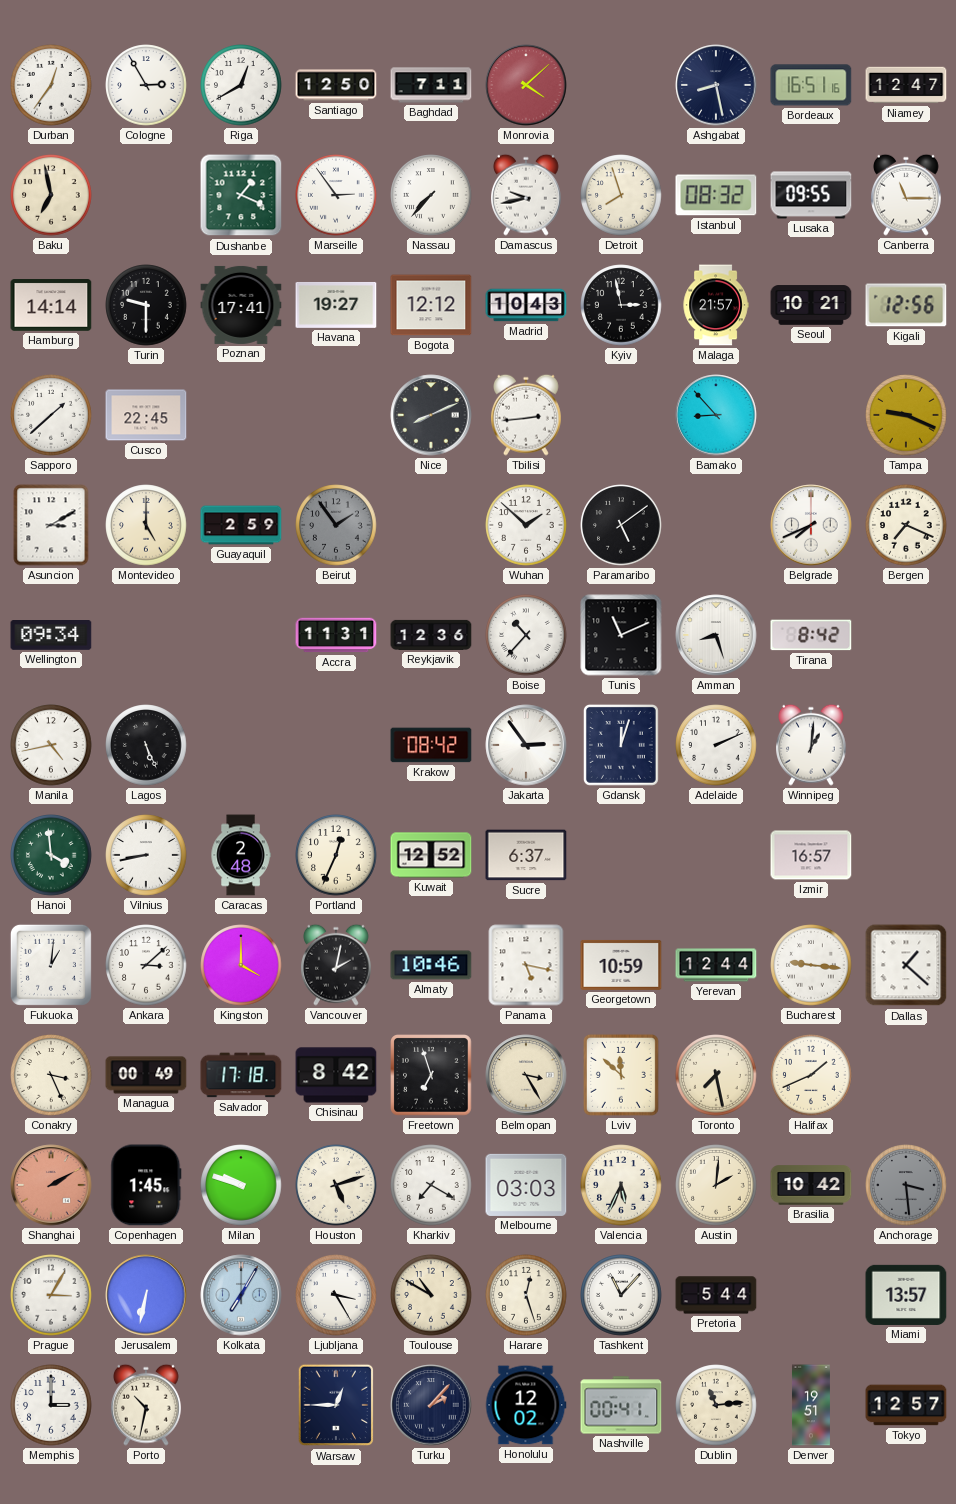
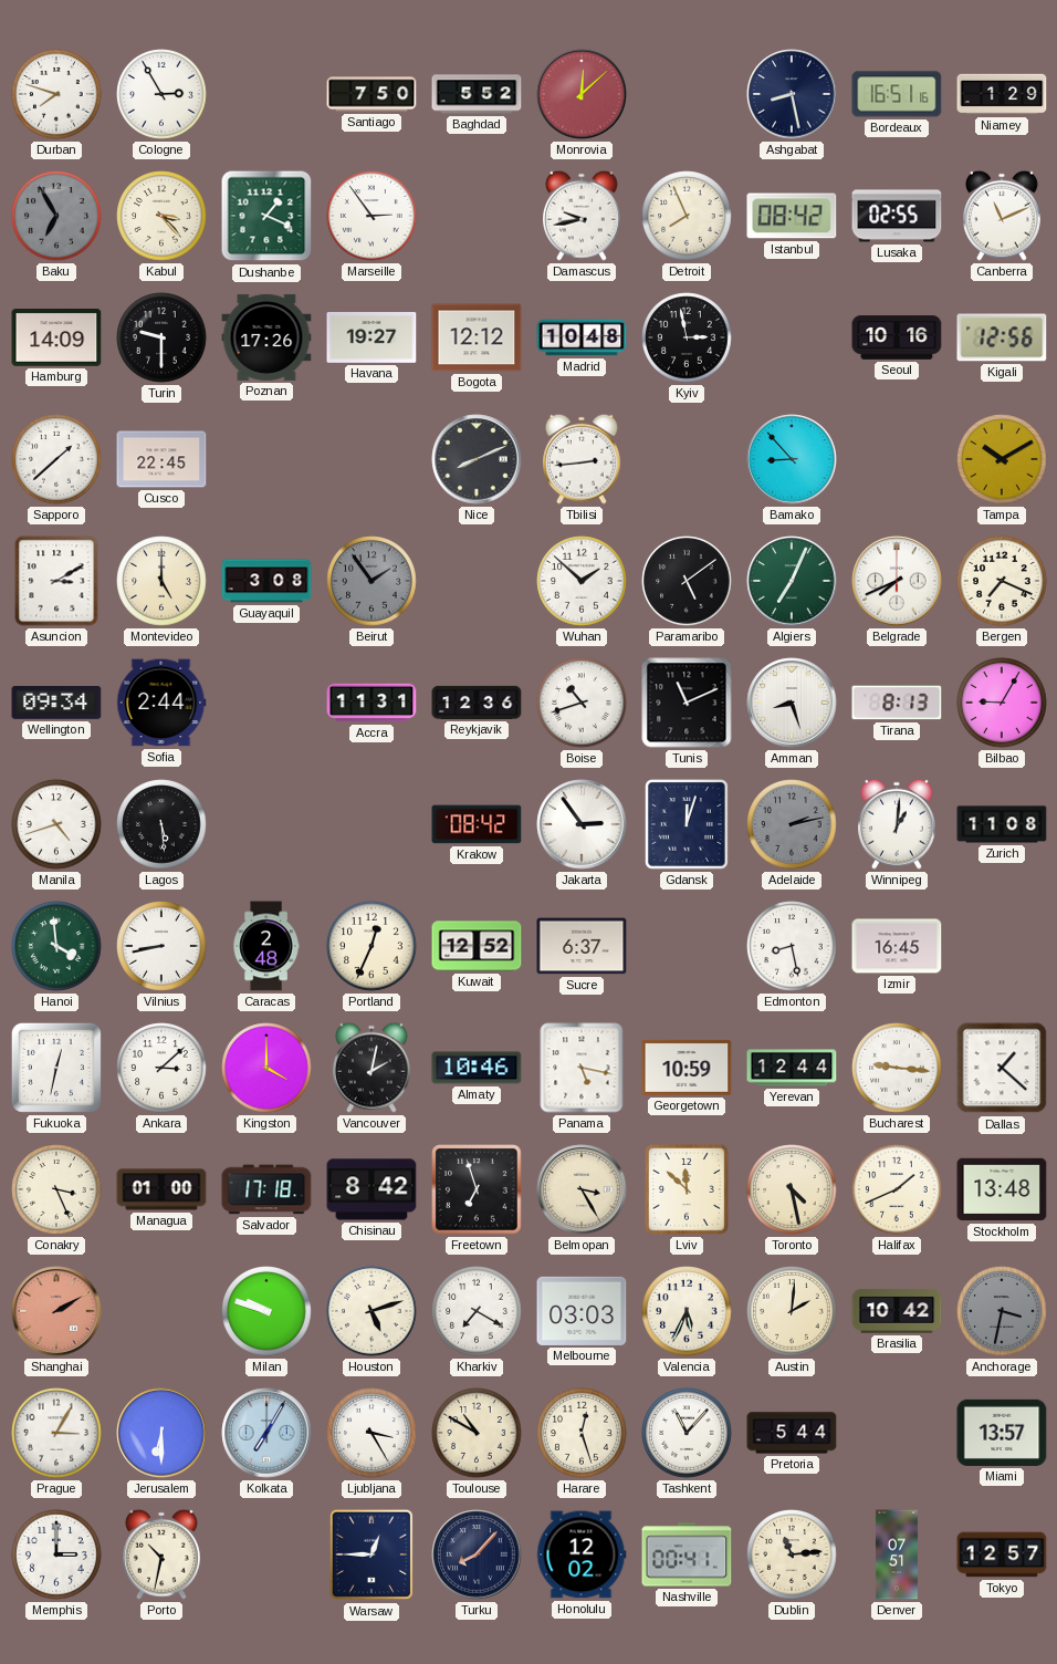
Durban: 12:36 -> 7:48
Riga: 12:40 -> none
Santiago: 12:50 -> 7:50
Baghdad: 7:11 -> 5:52
Monrovia: 4:08 -> 12:08
Niamey: 12:47 -> 1:29
Baku: 6:58 -> 6:55
Baku dial: cream -> grey
Kabul: none -> 3:23
Nassau: 7:37 -> none
Detroit: 7:57 -> 7:56
Istanbul: 08:32 -> 08:42
Lusaka: 09:55 -> 02:55
Canberra: 11:15 -> 11:11
Hamburg: 14:14 -> 14:09
Poznan: 17:41 -> 17:26
Madrid: 10:43 -> 10:48
Malaga: 21:57 -> none
Seoul: 10:21 -> 10:16
Tampa: 9:19 -> 10:10
Guayaquil: 2:59 -> 3:08
Algiers: none -> 7:04
Sofia: none -> 2:44
Boise: 10:37 -> 10:42
Tirana: 8:42 -> 8:13
Bilbao: none -> 9:05
Manila: 4:43 -> 4:42
Lagos: 5:26 -> 5:29
Adelaide: 2:11 -> 2:13
Adelaide dial: white -> grey
Zurich: none -> 11:08
Edmonton: none -> 8:28
Izmir: 16:57 -> 16:45
Fukuoka: 1:01 -> 12:32
Managua: 00:49 -> 01:00
Toronto: 7:28 -> 4:28
Stockholm: none -> 13:48
Copenhagen: 1:45 -> none
Anchorage: 3:29 -> 3:32
Jerusalem: 6:32 -> 6:30
Turku: 2:07 -> 8:07
Denver: 19:51 -> 07:51
